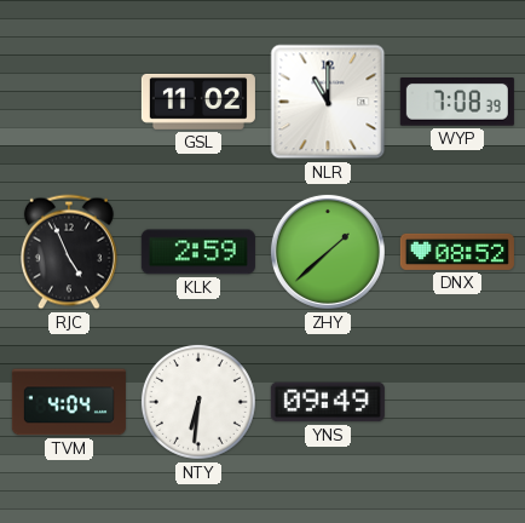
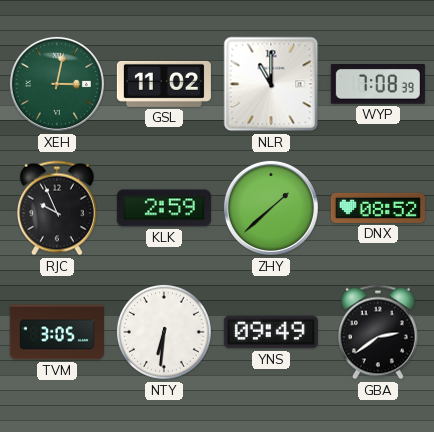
XEH: none -> 3:02
RJC: 4:56 -> 9:56
TVM: 4:04 -> 3:05
GBA: none -> 2:39
